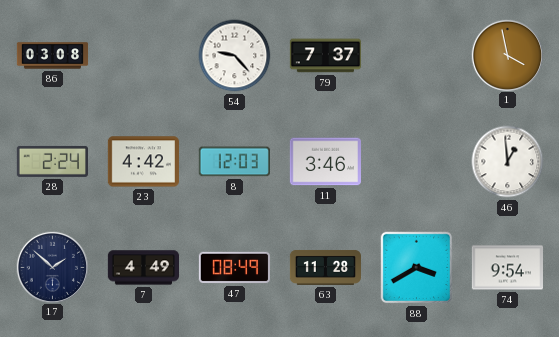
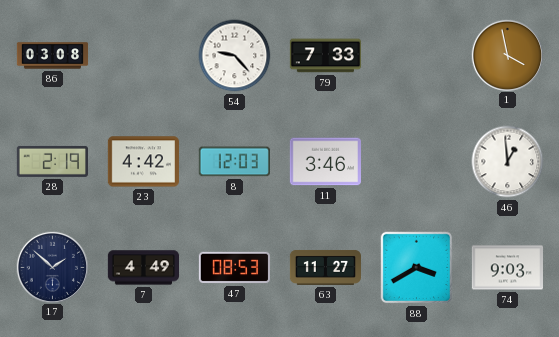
79: 7:37 -> 7:33
28: 2:24 -> 2:19
47: 08:49 -> 08:53
63: 11:28 -> 11:27
74: 9:54 -> 9:03
